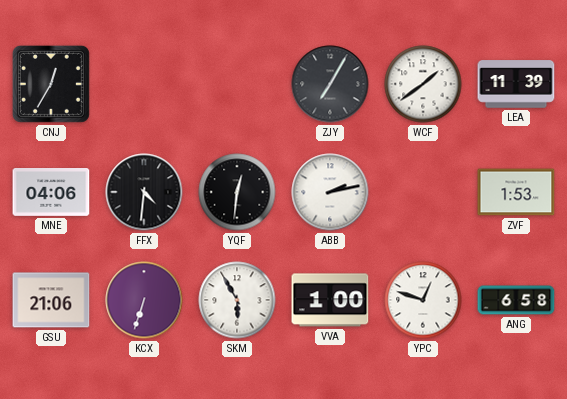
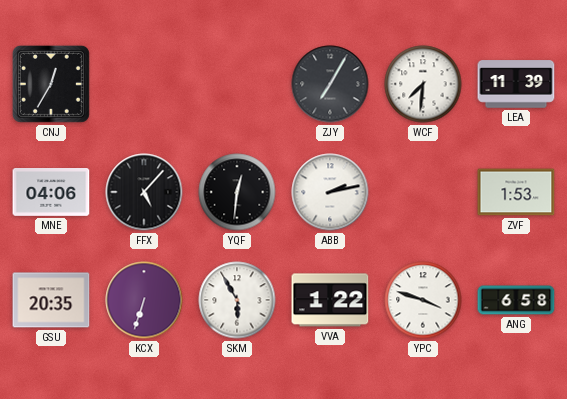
WCF: 1:39 -> 7:31
FFX: 4:31 -> 5:07
GSU: 21:06 -> 20:35
VVA: 1:00 -> 1:22
YPC: 12:48 -> 3:48
